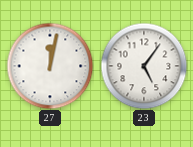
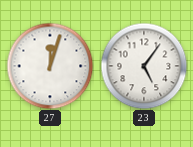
27: 12:02 -> 12:03
